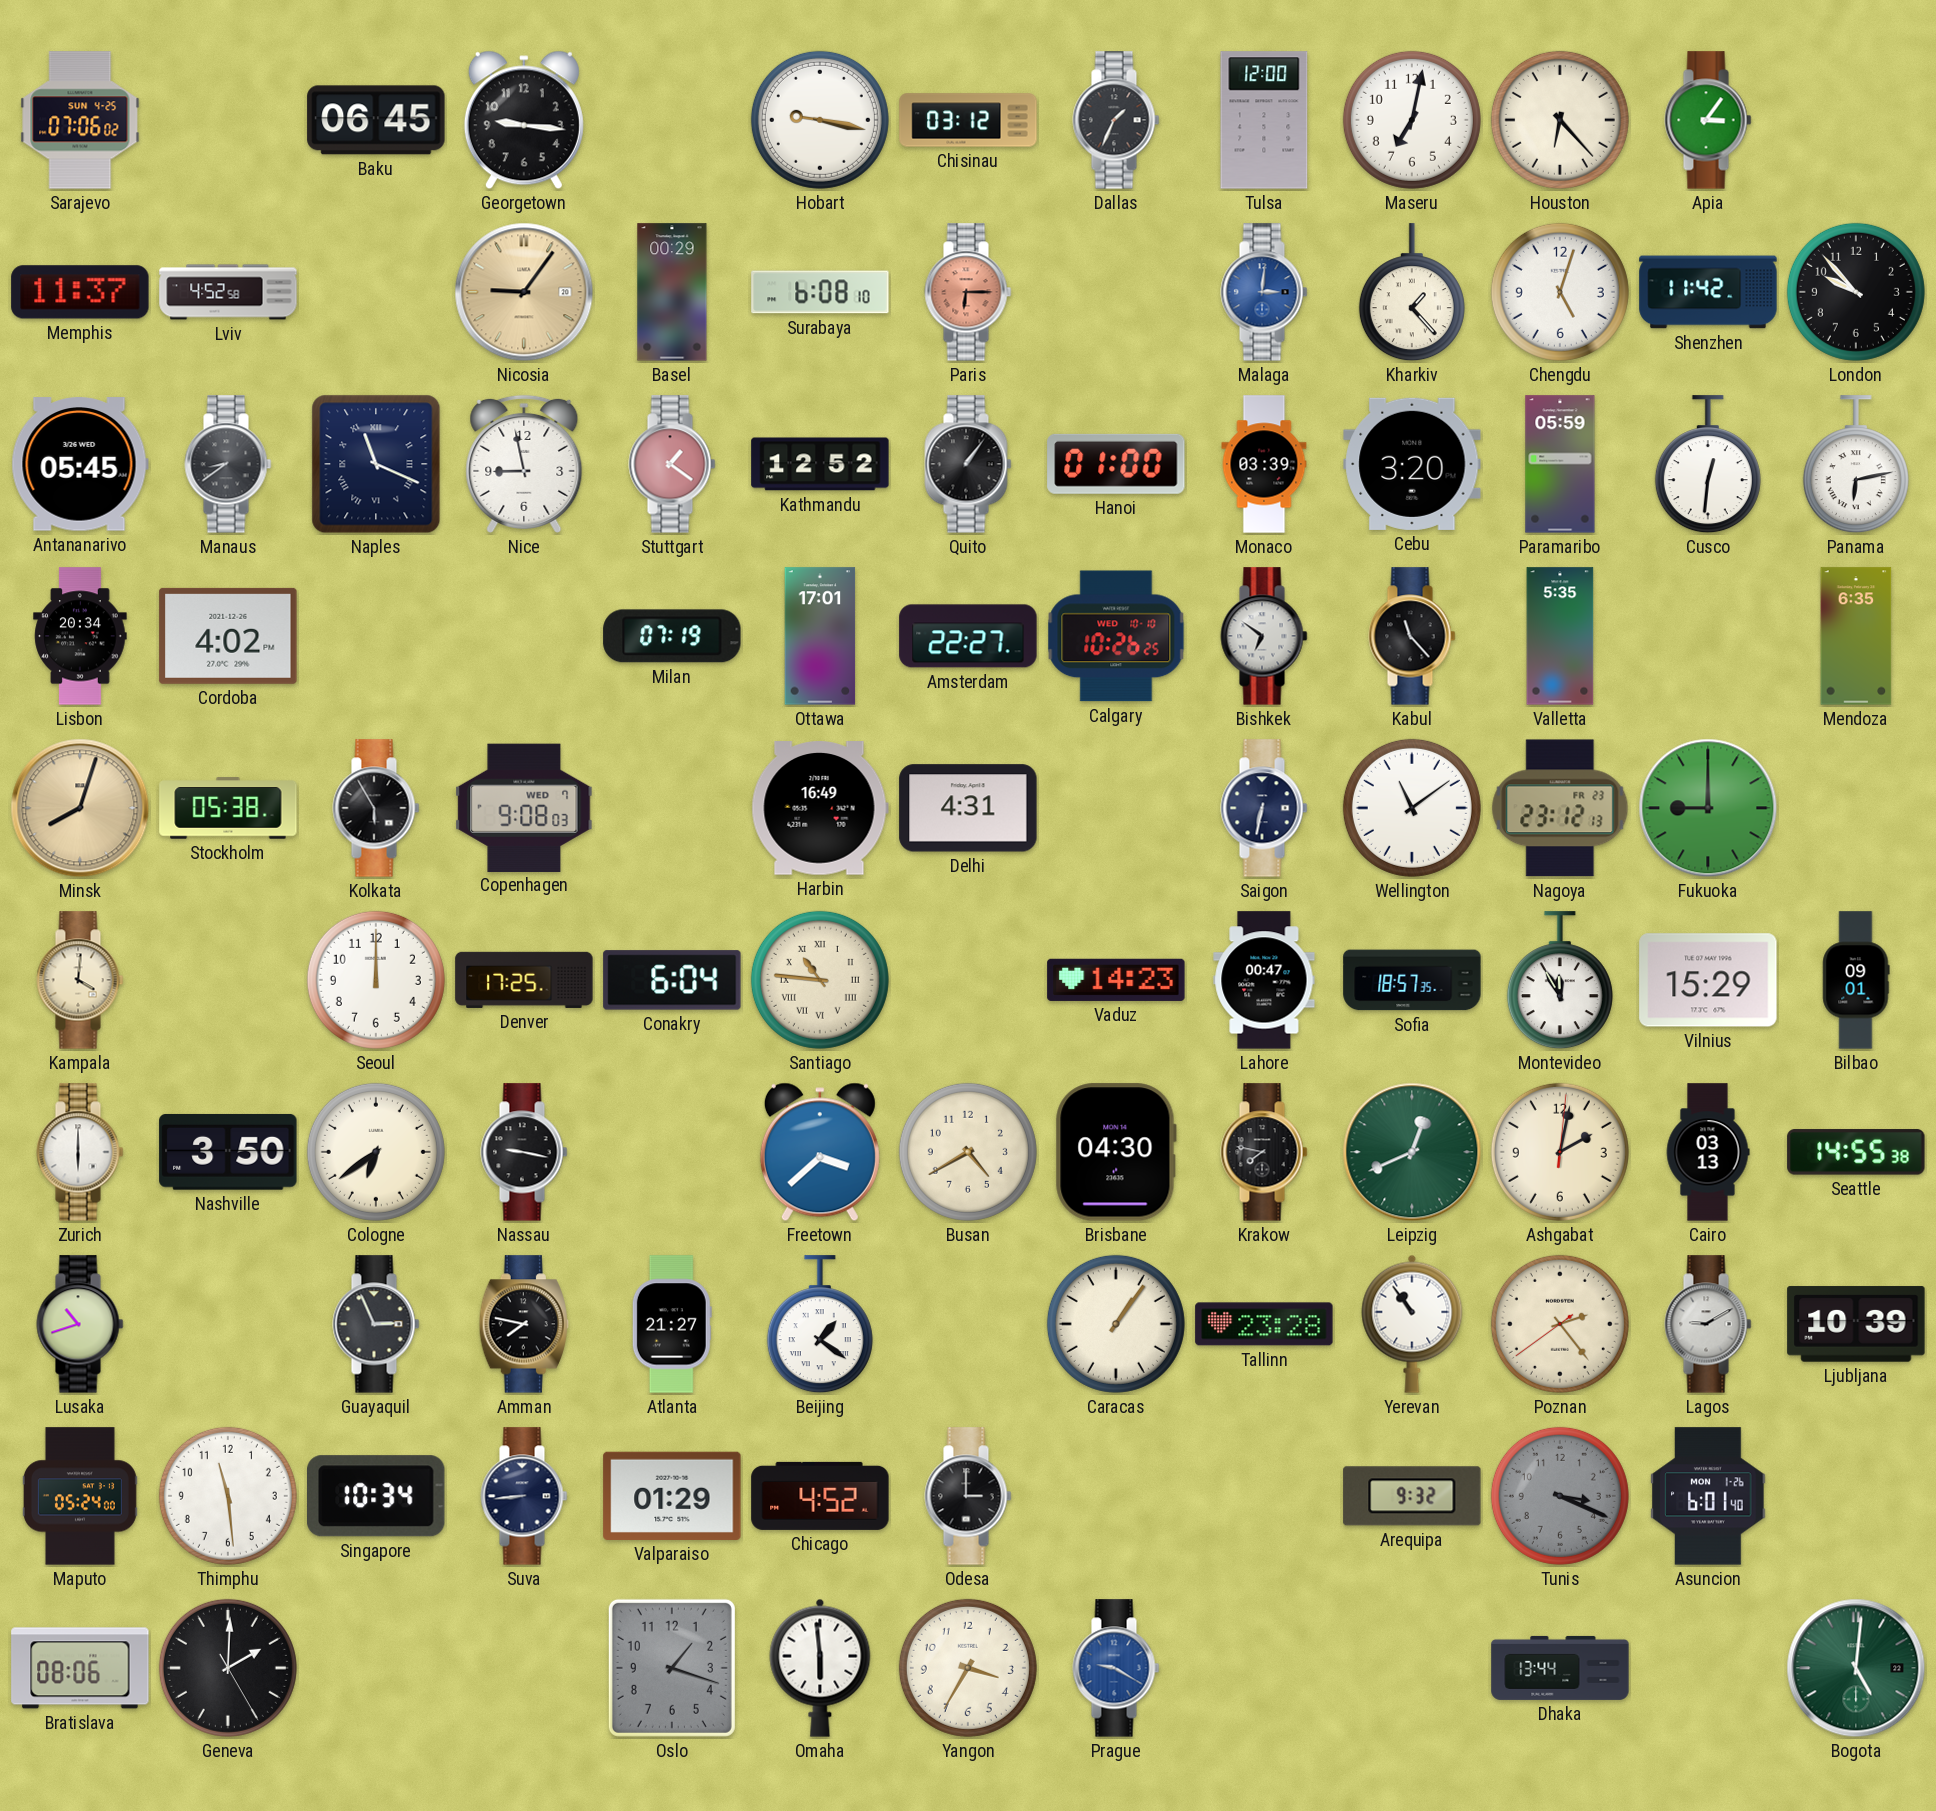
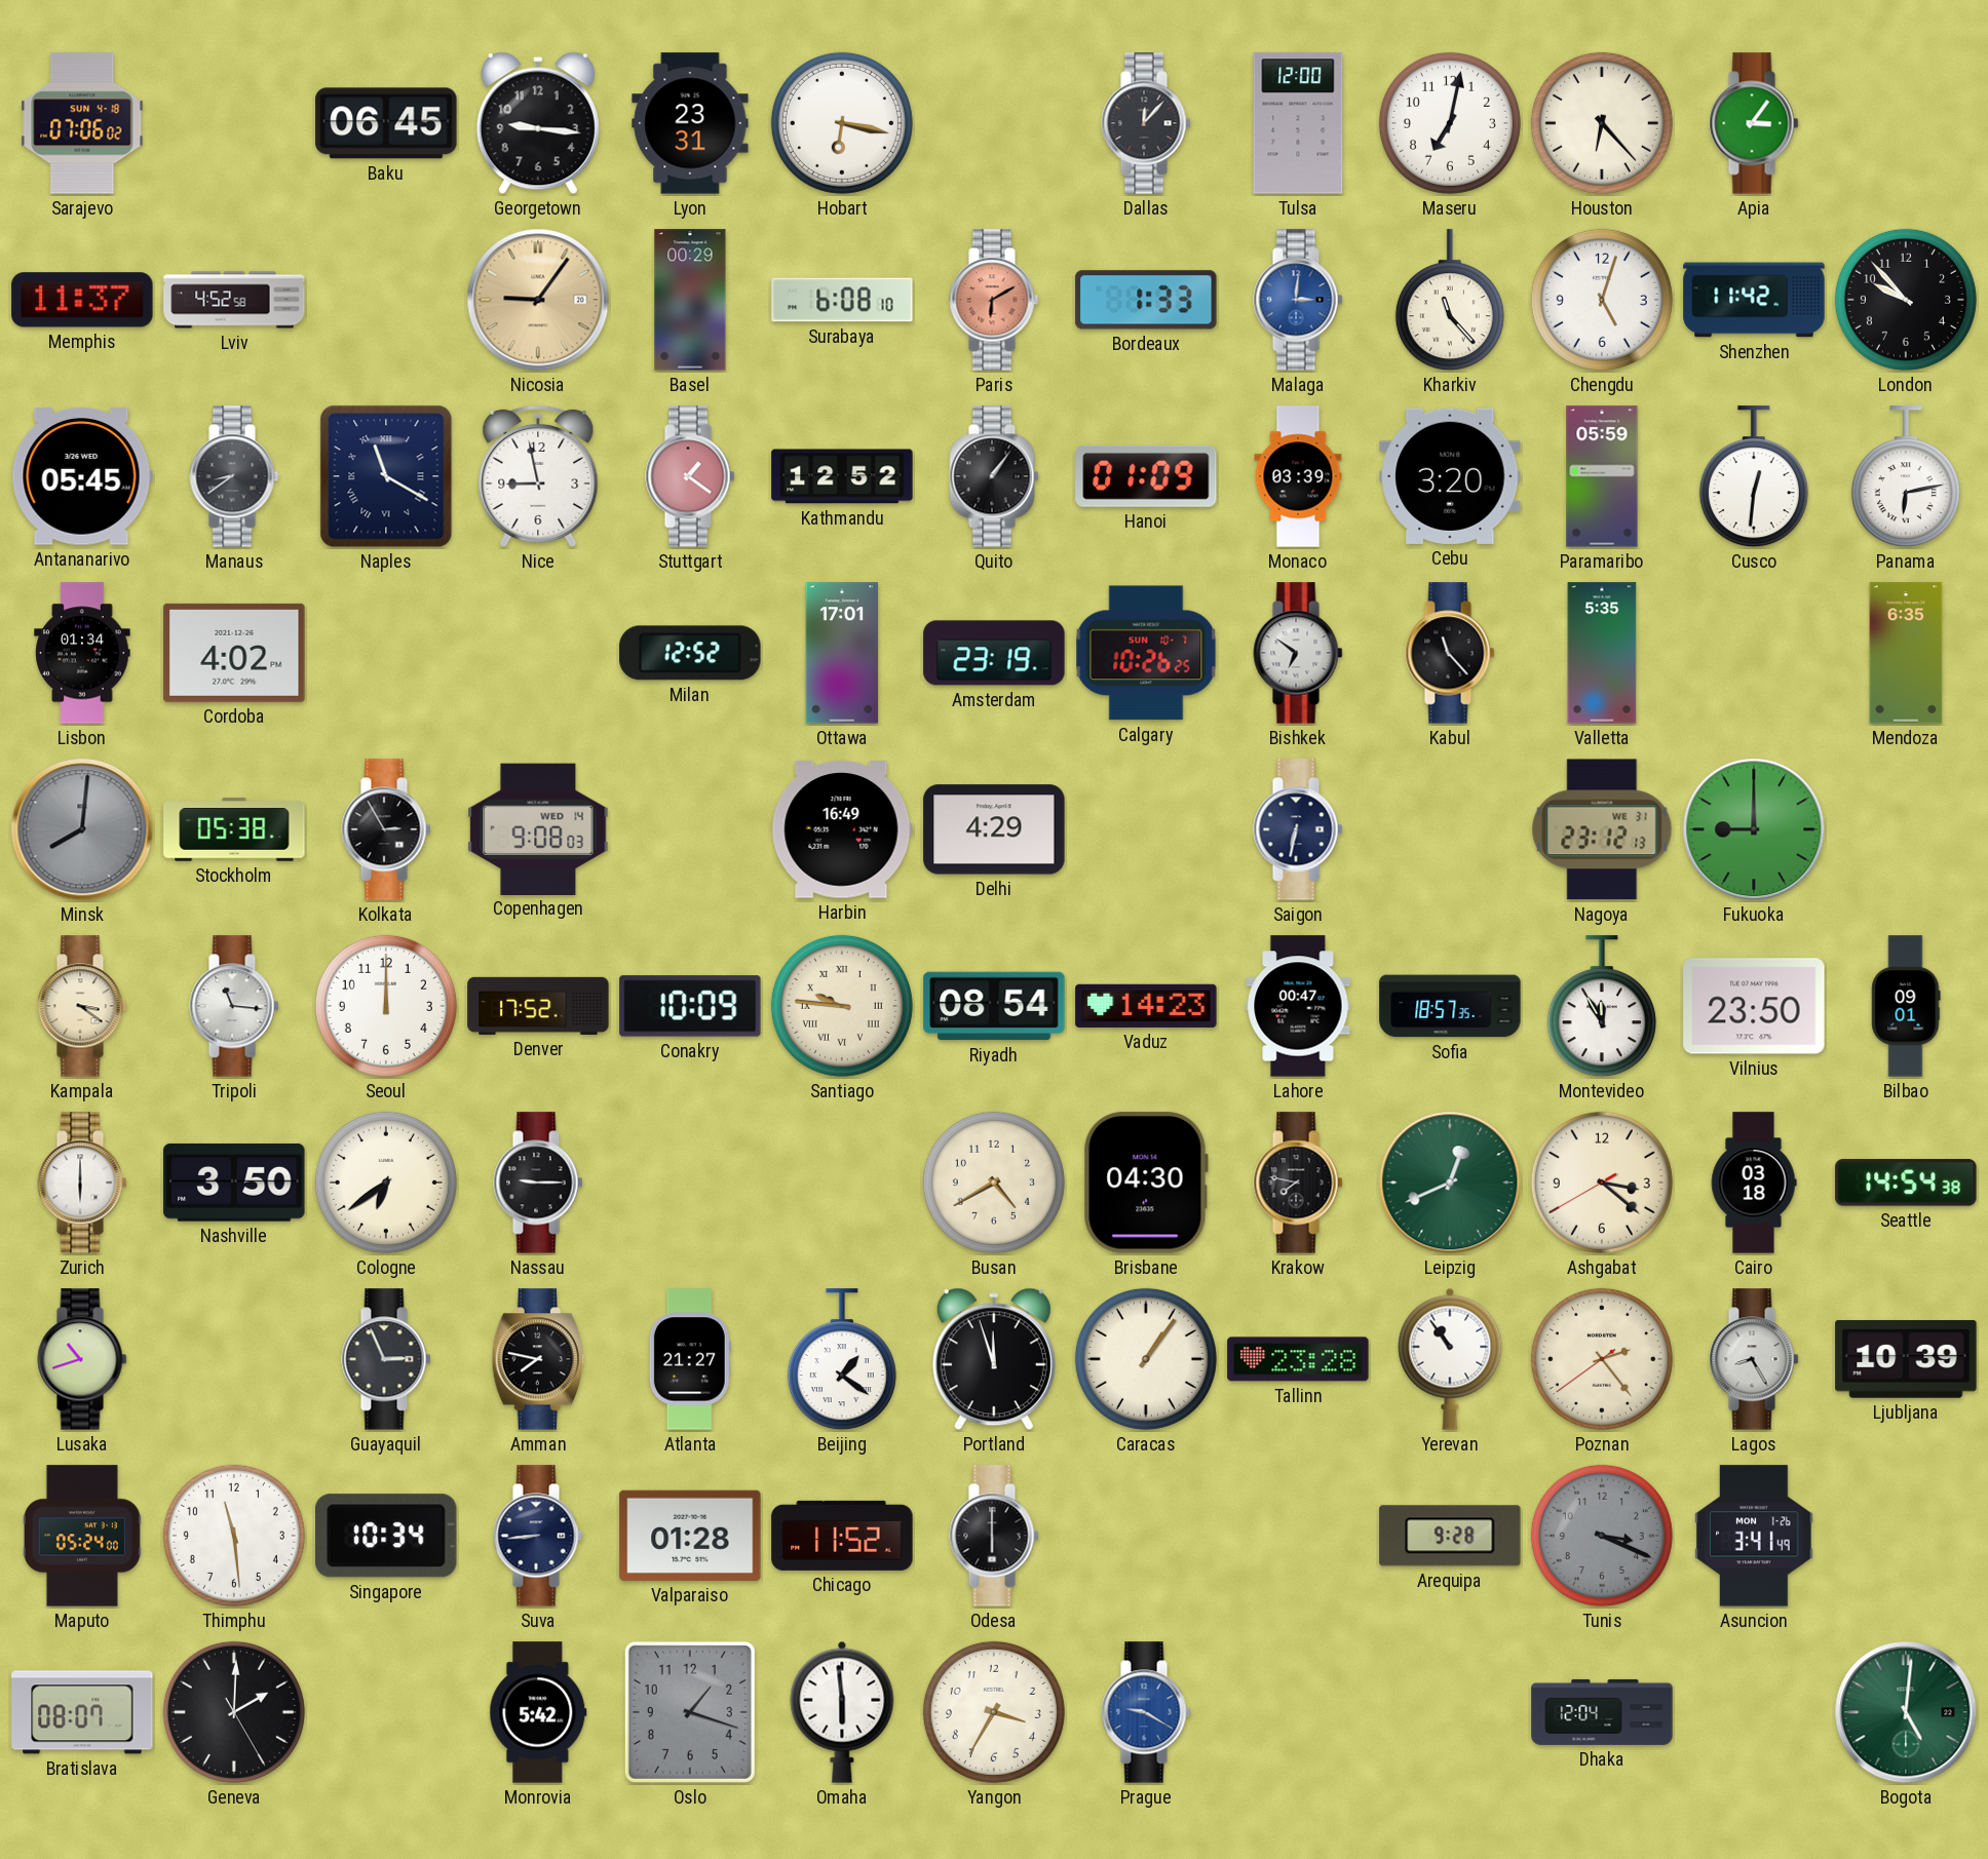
Sarajevo date: SUN 4-25 -> SUN 4-18
Lyon: none -> 23:31
Hobart: 9:17 -> 6:17
Chisinau: 03:12 -> none
Dallas: 1:34 -> 12:07
Paris: 6:15 -> 6:10
Bordeaux: none -> 1:33
Kharkiv: 1:23 -> 11:23
Naples: 11:19 -> 11:20
Hanoi: 01:00 -> 01:09
Lisbon: 20:34 -> 01:34
Milan: 07:19 -> 12:52
Amsterdam: 22:27 -> 23:19
Calgary date: WED 10-10 -> SUN 10-7
Minsk: 8:03 -> 8:01
Minsk dial: champagne -> grey
Kolkata: 5:55 -> 2:55
Copenhagen date: WED 7 -> WED 14
Delhi: 4:31 -> 4:29
Wellington: 11:09 -> none
Nagoya date: FR 23 -> WE 31
Kampala: 4:01 -> 3:21
Tripoli: none -> 11:16
Denver: 17:25 -> 17:52
Conakry: 6:04 -> 10:09
Santiago: 10:46 -> 9:46
Riyadh: none -> 08:54
Vilnius: 15:29 -> 23:50
Nassau: 9:17 -> 9:15
Freetown: 3:38 -> none
Ashgabat: 2:02 -> 3:21
Cairo: 03:13 -> 03:18
Seattle: 14:55 -> 14:54
Portland: none -> 11:57
Lagos: 9:10 -> 8:25
Valparaiso: 01:29 -> 01:28
Chicago: 4:52 -> 11:52
Odesa: 3:00 -> 6:00
Arequipa: 9:32 -> 9:28
Asuncion: 6:01 -> 3:41
Bratislava: 08:06 -> 08:07
Monrovia: none -> 5:42
Dhaka: 13:44 -> 12:04
